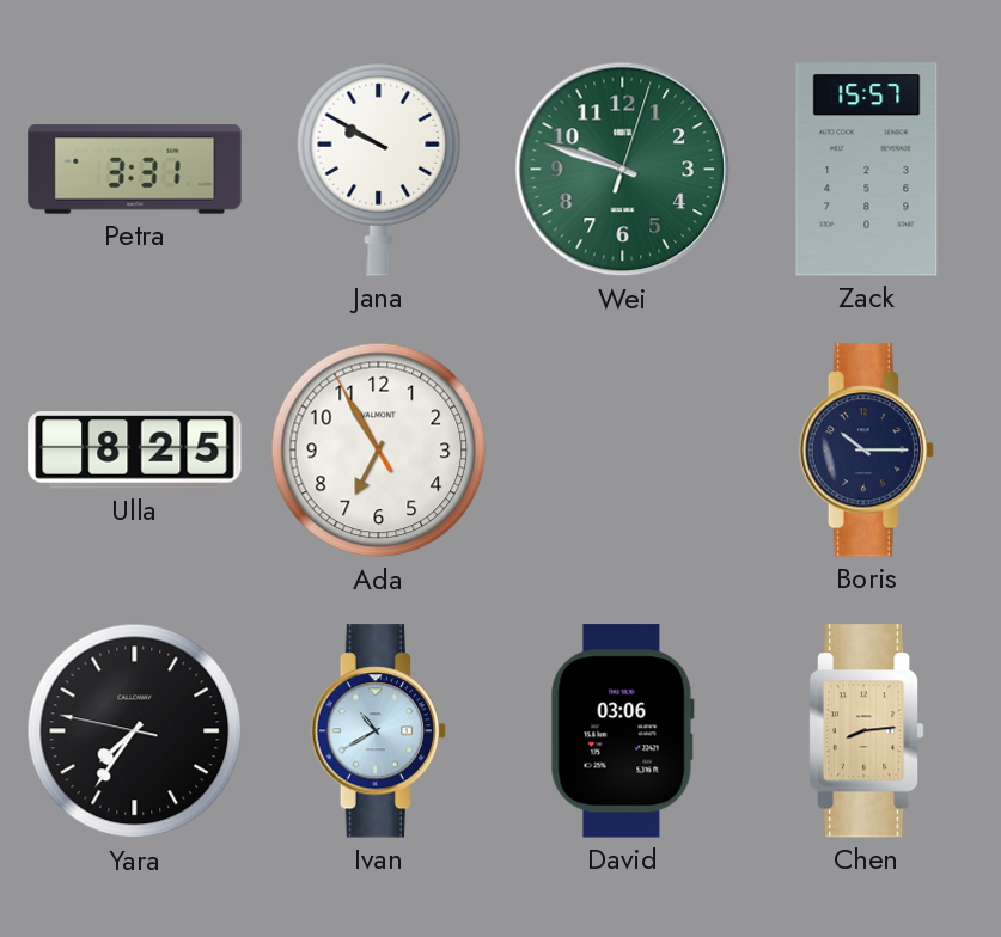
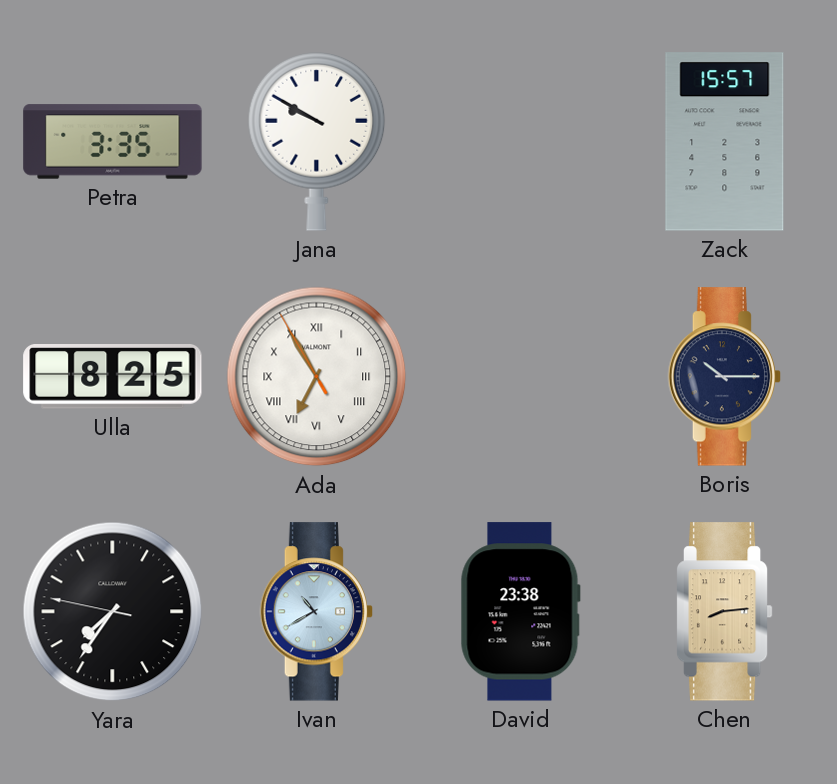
Petra: 3:31 -> 3:35
Wei: 9:48 -> none
Ada numerals: Arabic -> Roman
David: 03:06 -> 23:38
